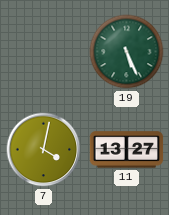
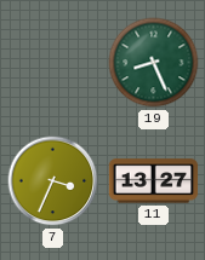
19: 5:26 -> 8:26
7: 4:02 -> 3:34
